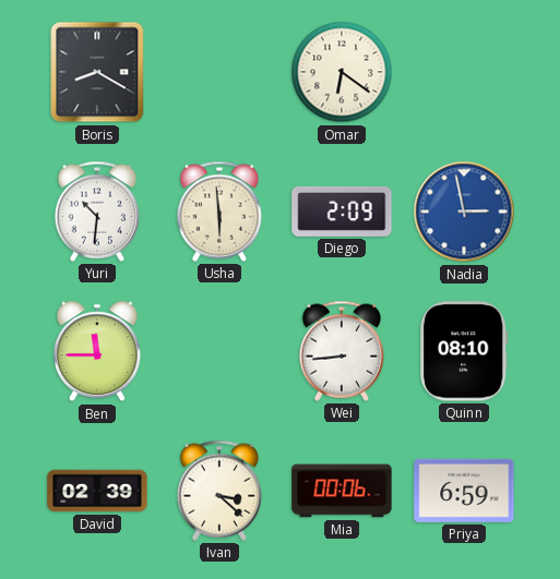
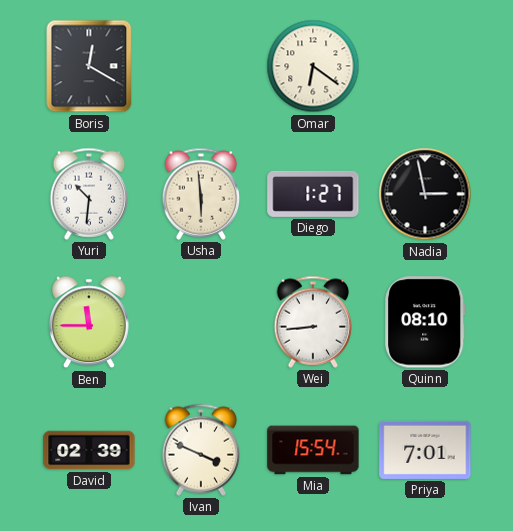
Boris: 8:20 -> 12:20
Diego: 2:09 -> 1:27
Nadia dial: blue -> black
Ivan: 3:22 -> 3:49
Mia: 00:06 -> 15:54
Priya: 6:59 -> 7:01
